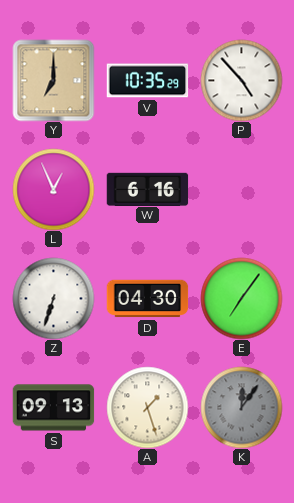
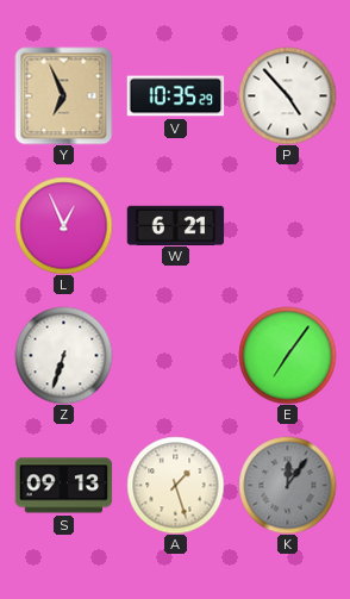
Y: 7:00 -> 6:56
W: 6:16 -> 6:21
D: 04:30 -> none
